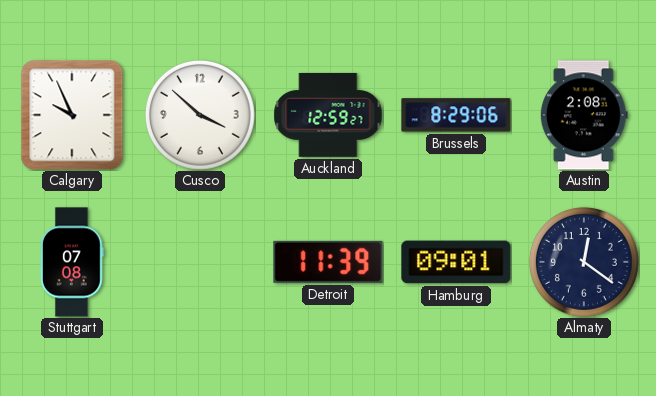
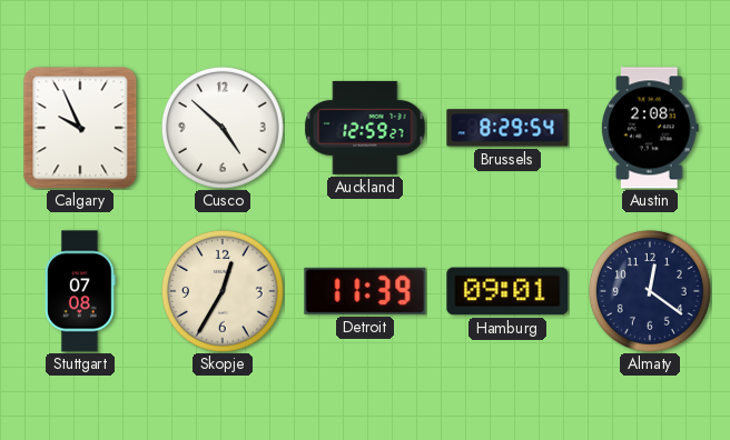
Cusco: 3:52 -> 4:52
Brussels: 8:29:06 -> 8:29:54
Skopje: none -> 12:35
